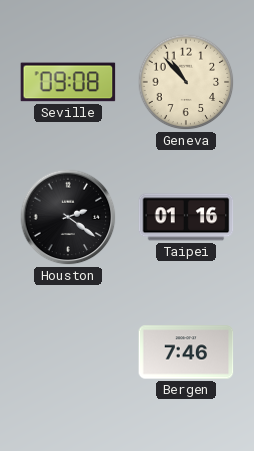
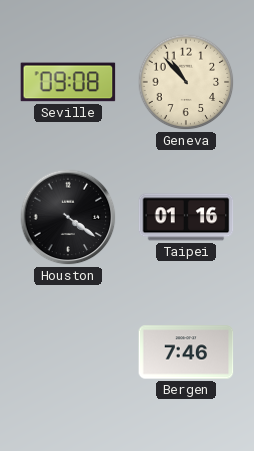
Houston: 2:21 -> 4:21
